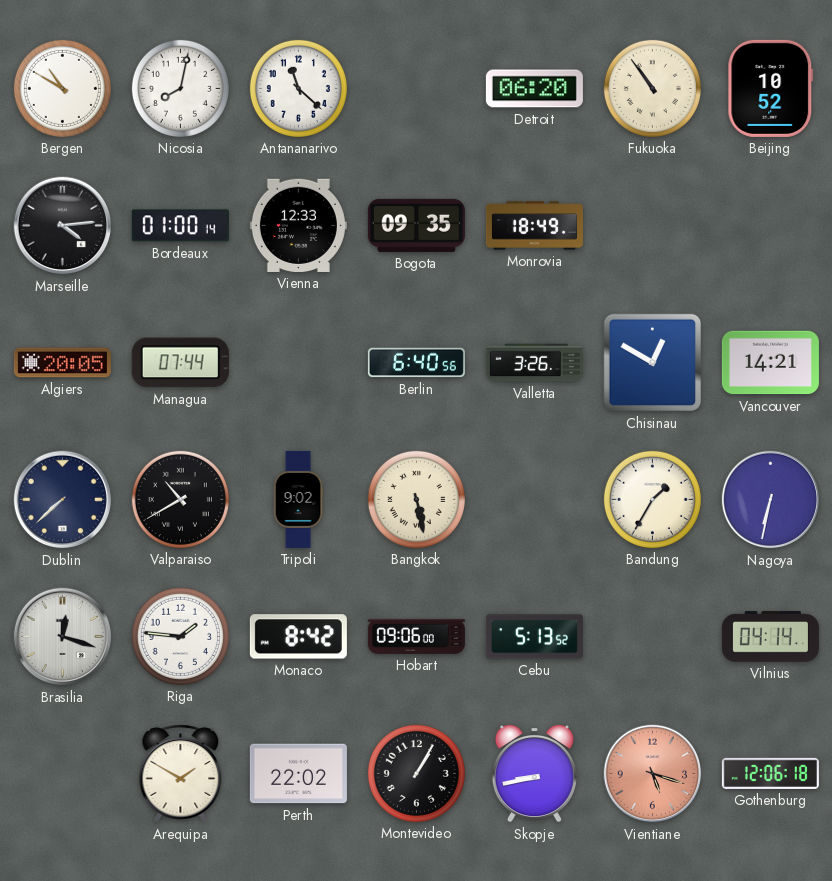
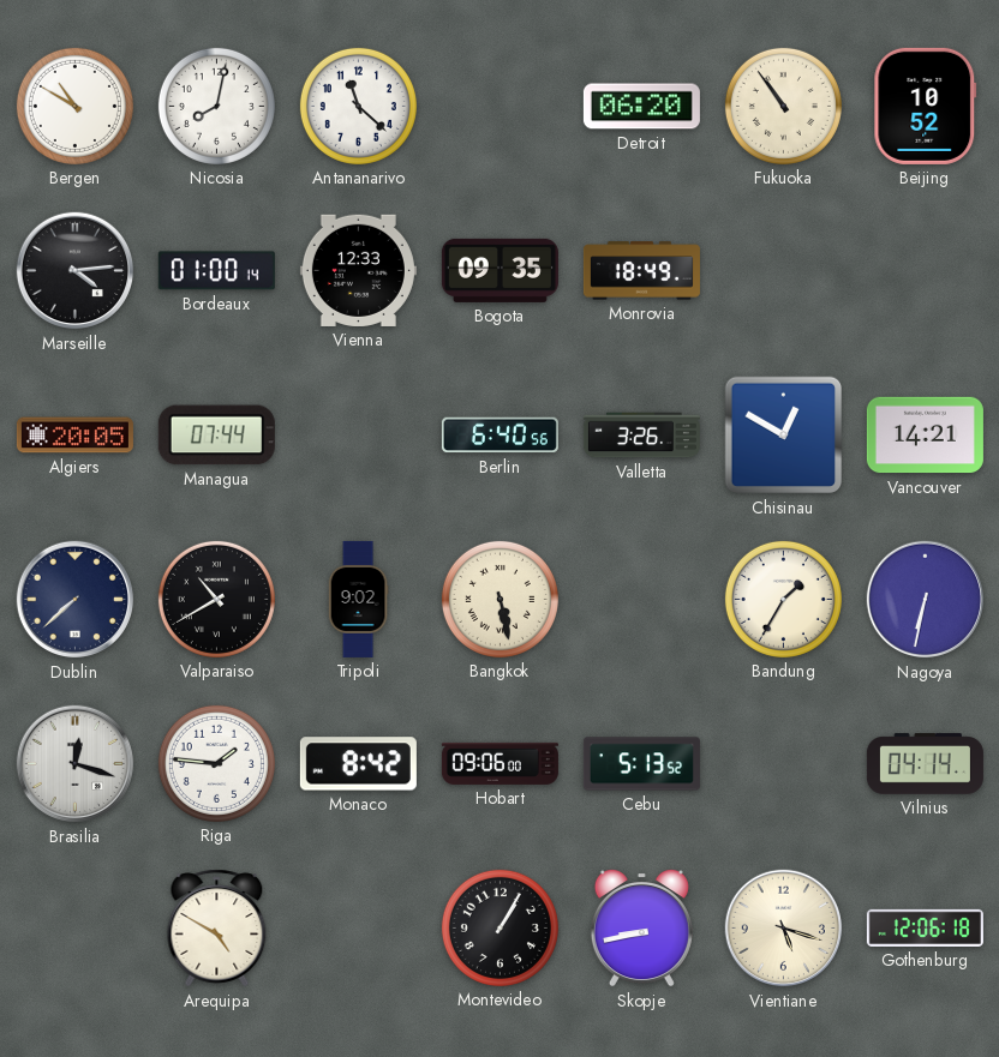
Arequipa: 1:50 -> 4:50
Perth: 22:02 -> none
Vientiane dial: salmon -> cream
